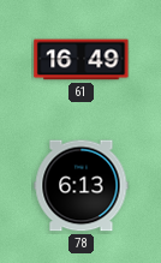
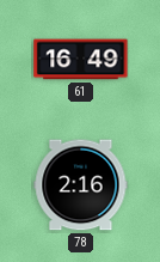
78: 6:13 -> 2:16
